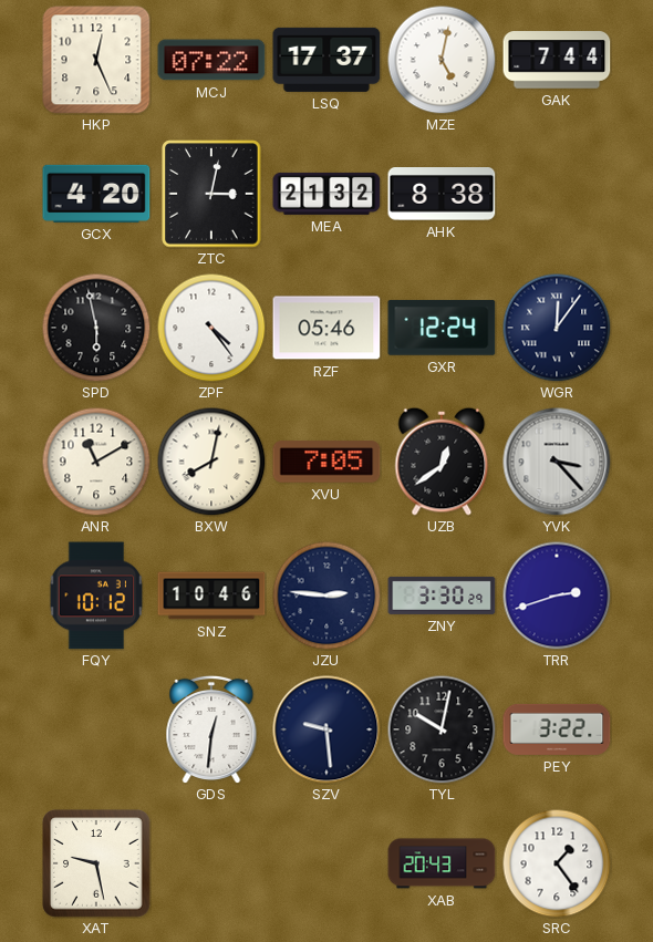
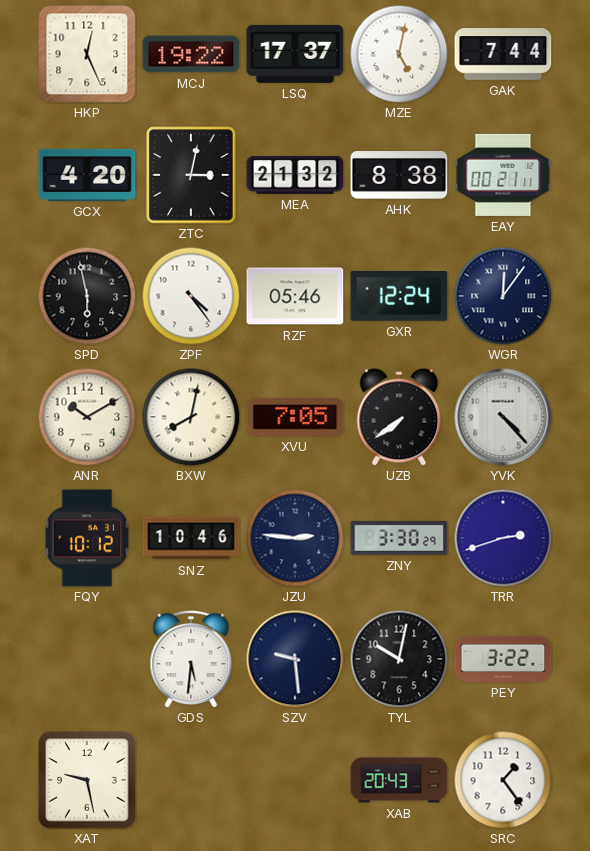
MCJ: 07:22 -> 19:22
EAY: none -> 00:21
ANR: 11:10 -> 10:10
UZB: 12:39 -> 7:39
YVK: 3:23 -> 4:23
GDS: 12:31 -> 5:31
